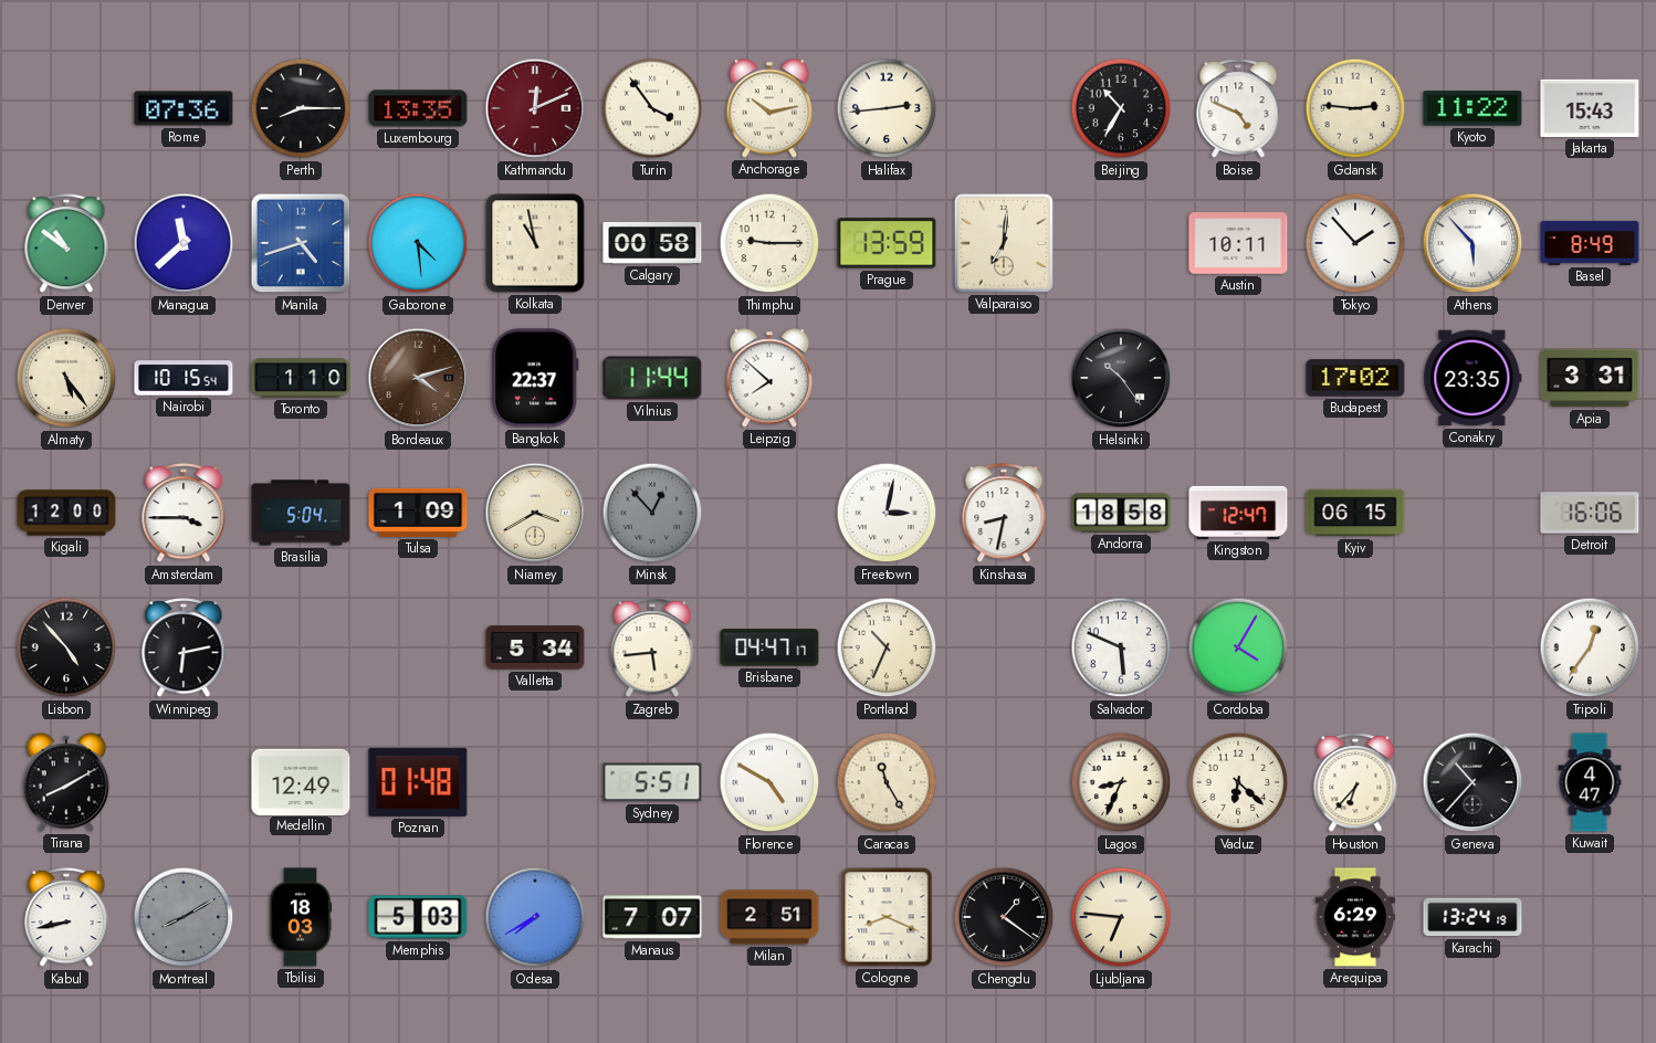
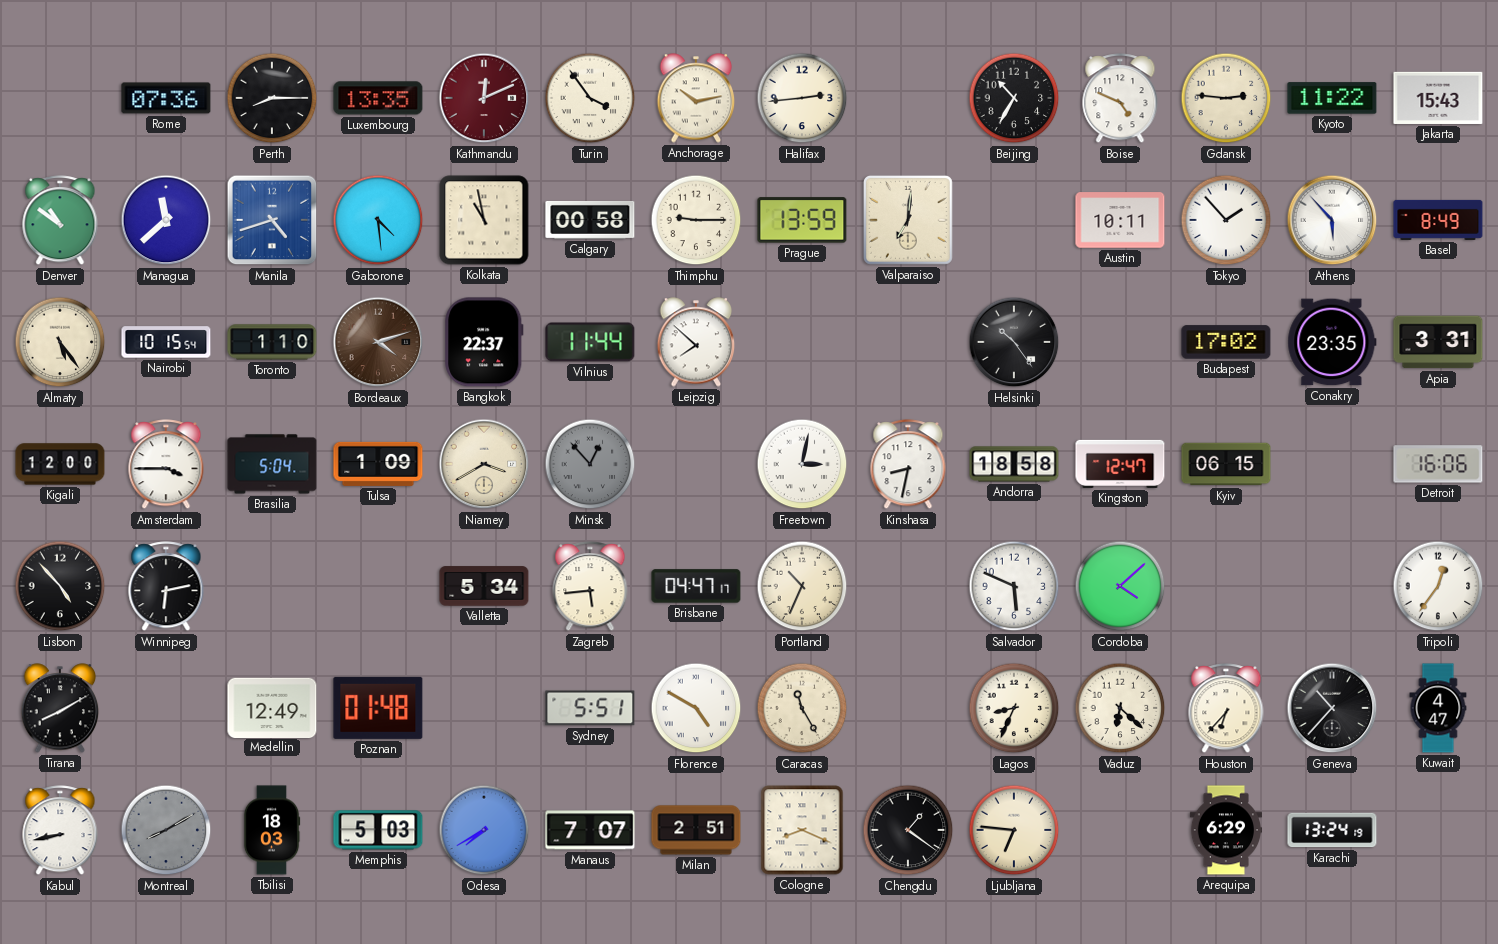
Cordoba: 4:05 -> 4:08
